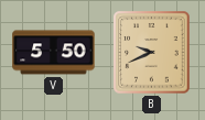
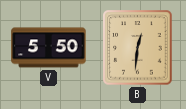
B: 9:41 -> 12:31
